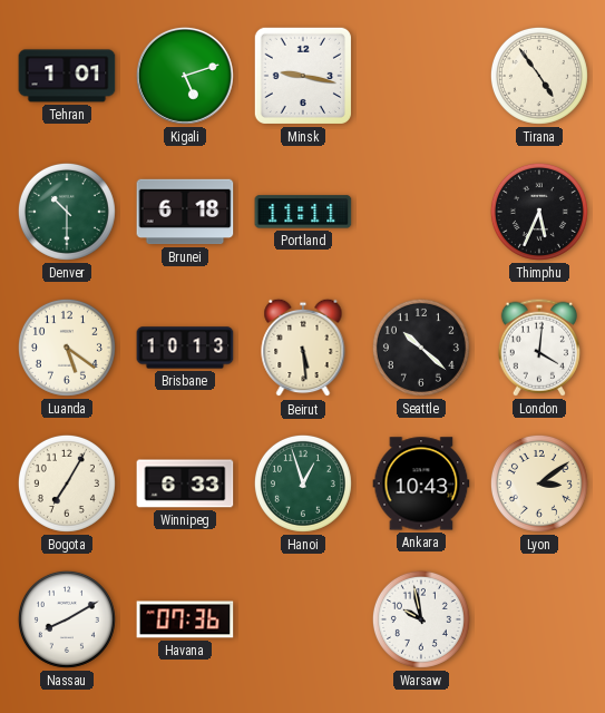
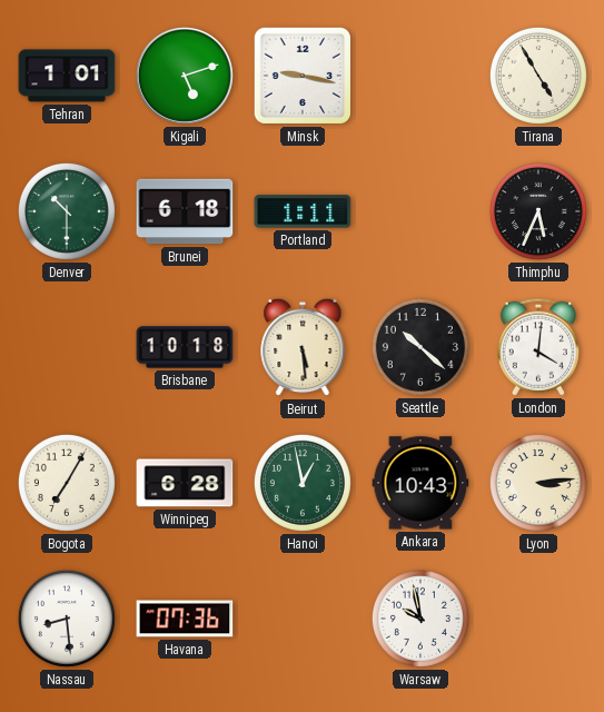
Tirana: 4:54 -> 4:55
Portland: 11:11 -> 1:11
Luanda: 5:21 -> none
Brisbane: 10:13 -> 10:18
Winnipeg: 6:33 -> 6:28
Hanoi: 12:57 -> 12:58
Lyon: 3:09 -> 3:14
Nassau: 8:10 -> 8:29
